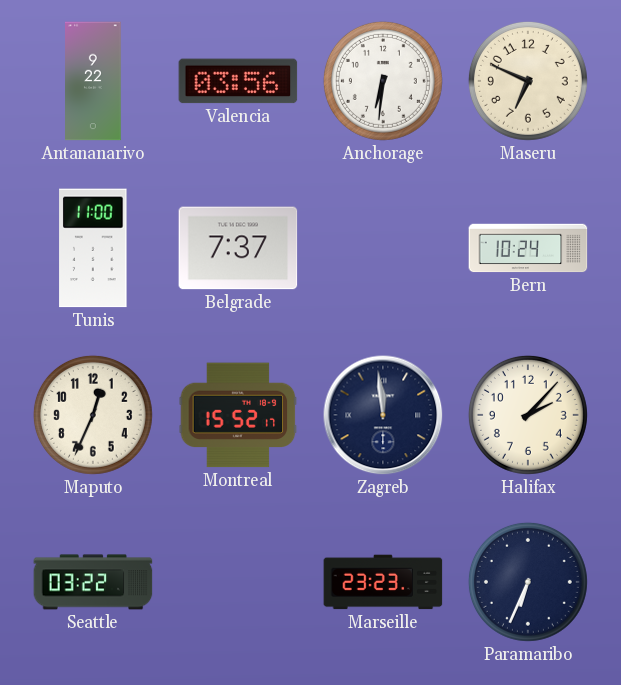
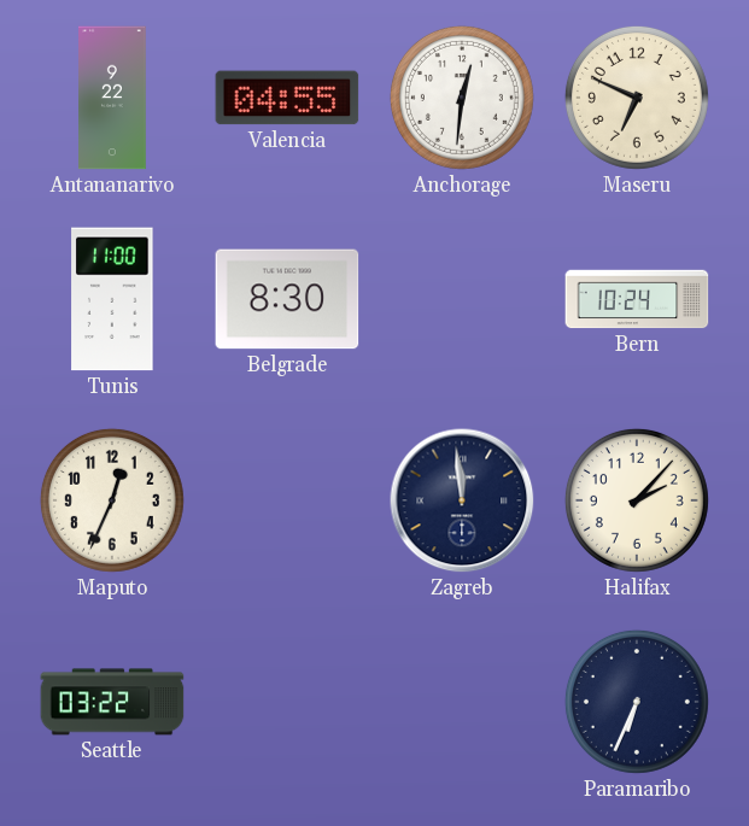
Valencia: 03:56 -> 04:55
Anchorage: 6:31 -> 12:31
Belgrade: 7:37 -> 8:30
Montreal: 15:52 -> none
Marseille: 23:23 -> none
